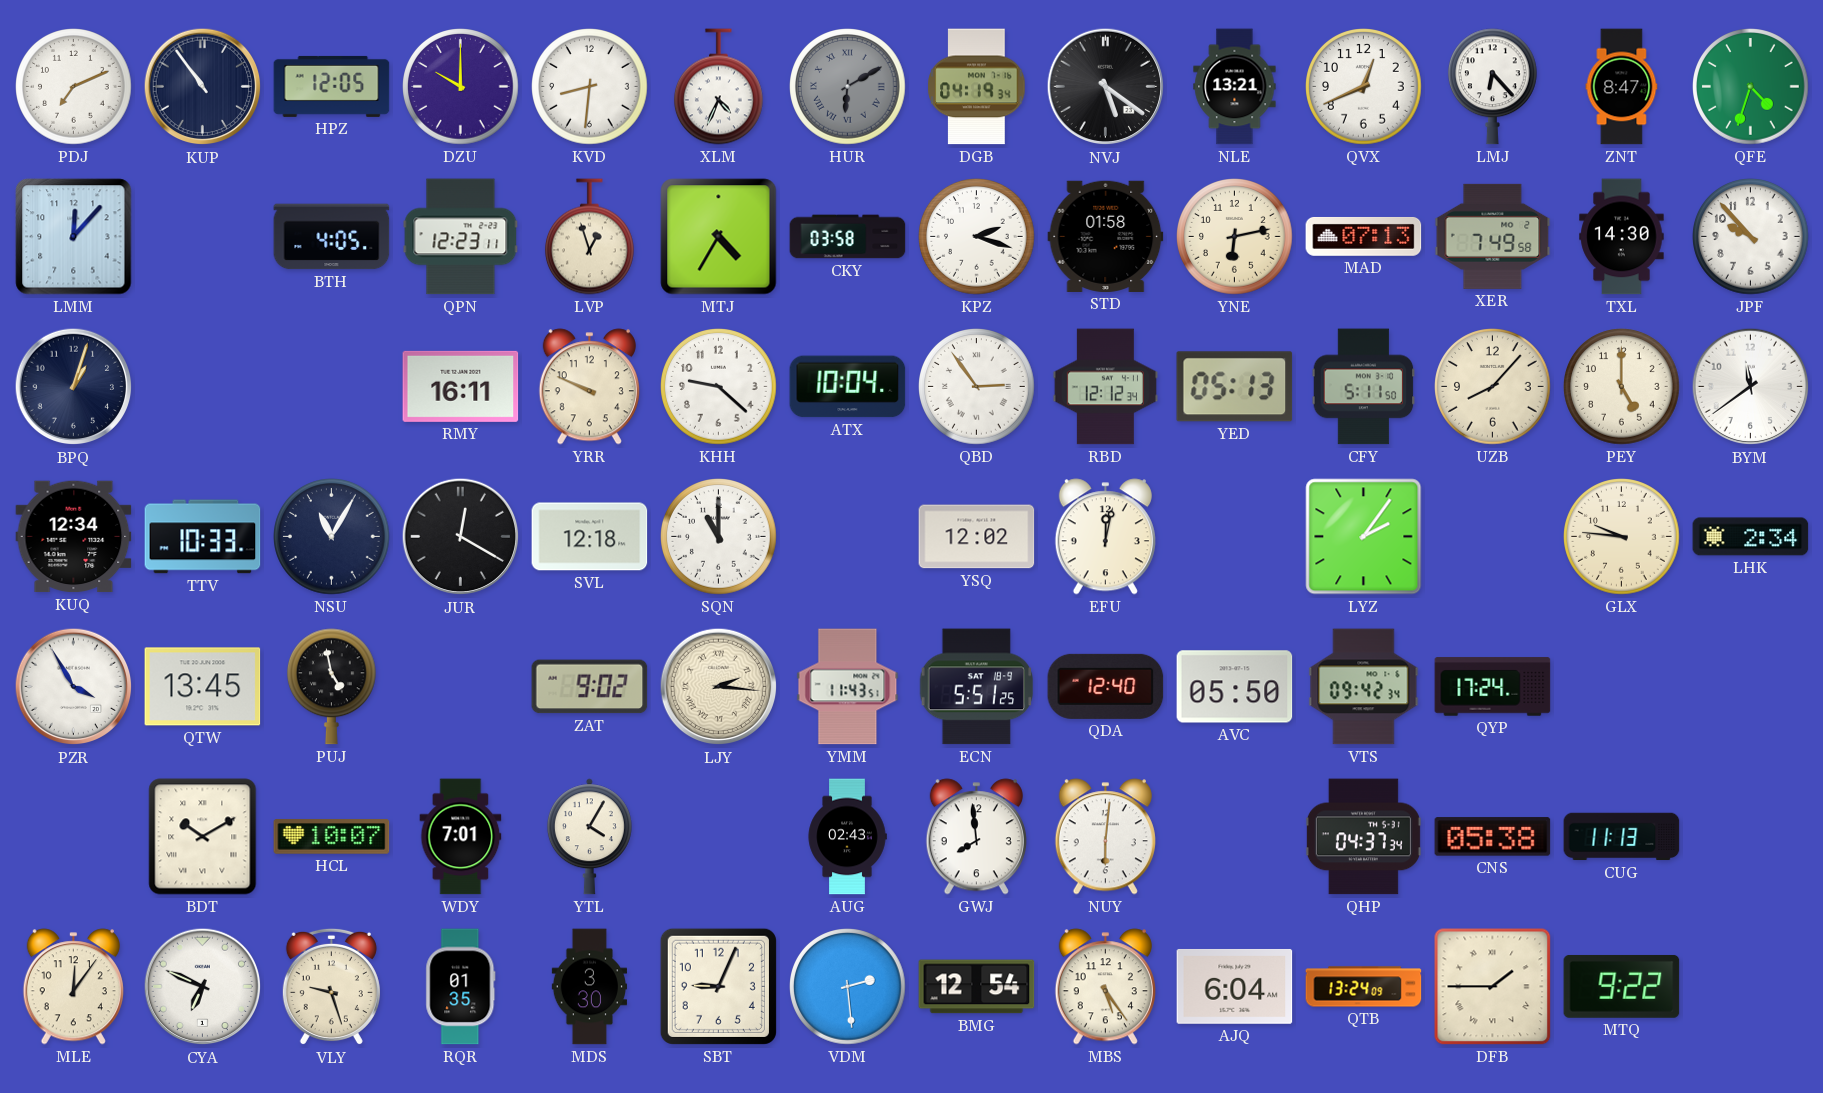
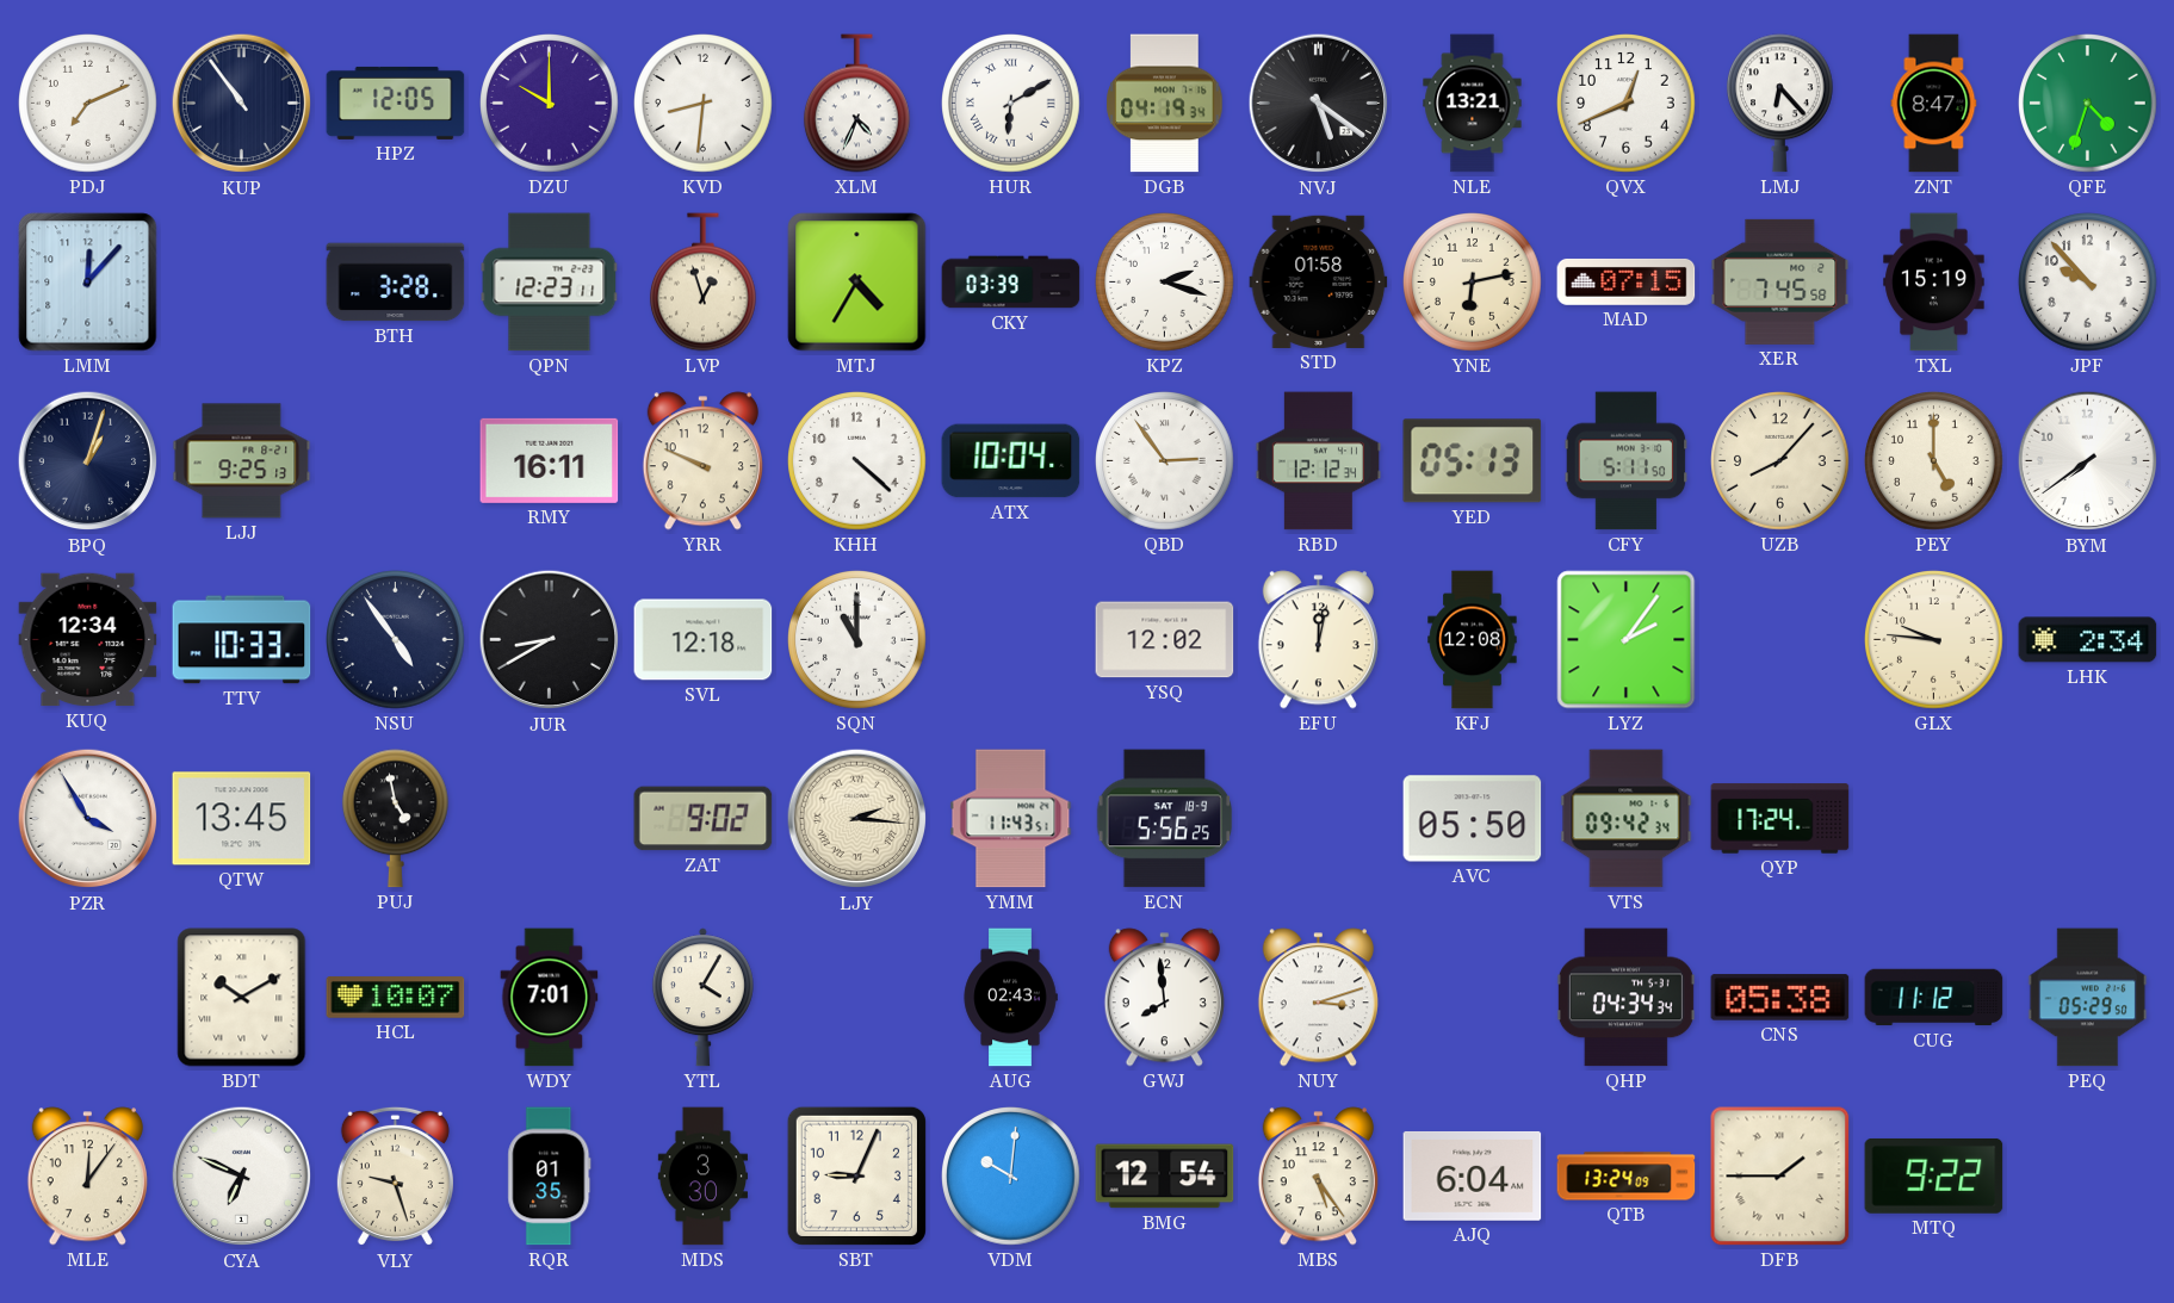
HUR dial: grey -> white
BTH: 4:05 -> 3:28
CKY: 03:58 -> 03:39
MAD: 07:13 -> 07:15
XER: 7:49 -> 7:45
TXL: 14:30 -> 15:19
LJJ: none -> 9:25
KHH: 9:22 -> 4:22
BYM: 11:39 -> 7:39
NSU: 11:05 -> 4:54
JUR: 12:20 -> 8:40
KFJ: none -> 12:08
ECN: 5:51 -> 5:56
QDA: 12:40 -> none
NUY: 6:01 -> 3:12
QHP: 04:37 -> 04:34
CUG: 11:13 -> 11:12
PEQ: none -> 05:29
VDM: 2:29 -> 10:01
